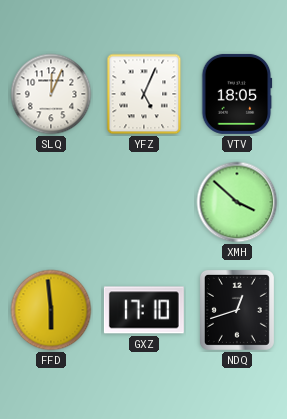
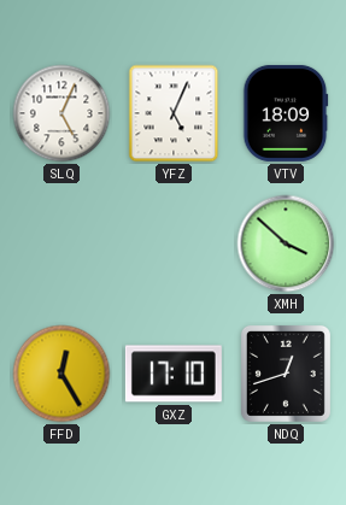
SLQ: 12:04 -> 5:04
VTV: 18:05 -> 18:09
FFD: 5:59 -> 12:25
